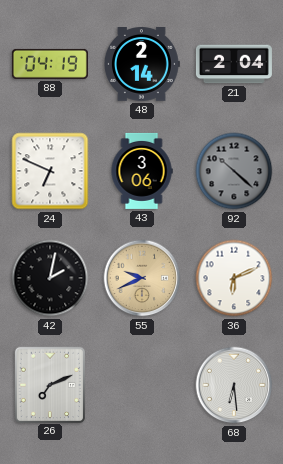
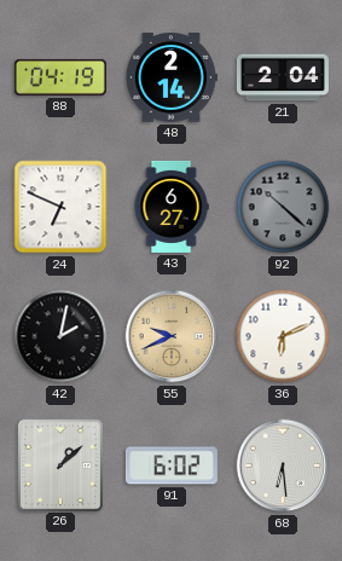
43: 3:06 -> 6:27
26: 7:11 -> 1:08
91: none -> 6:02
